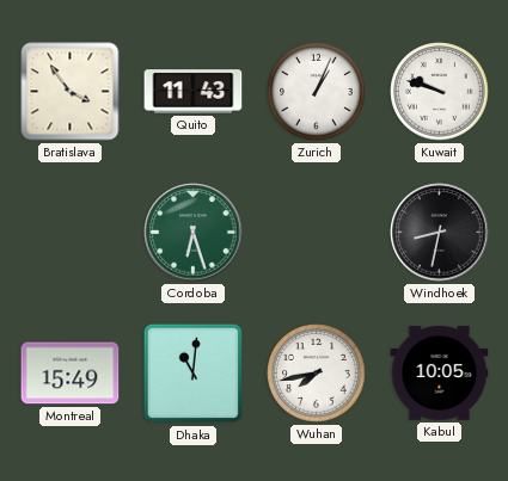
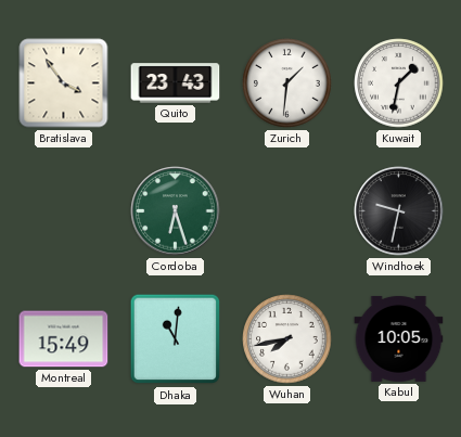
Quito: 11:43 -> 23:43
Zurich: 1:04 -> 1:31
Kuwait: 9:48 -> 1:32
Windhoek: 8:32 -> 9:32
